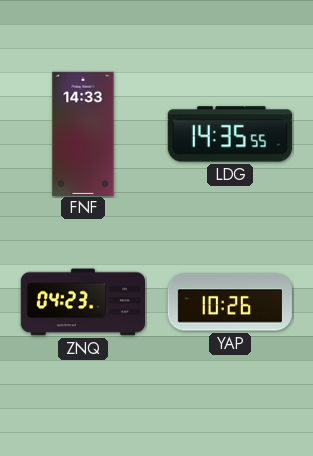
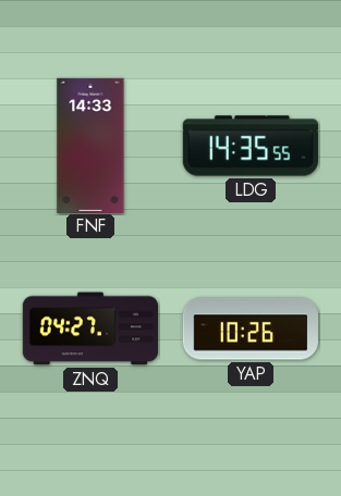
ZNQ: 04:23 -> 04:27
